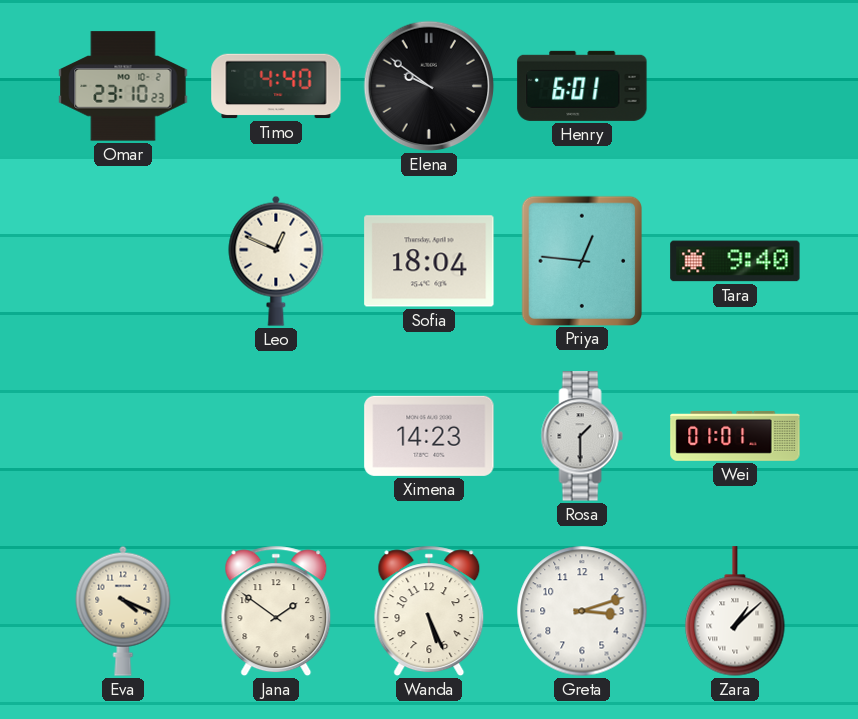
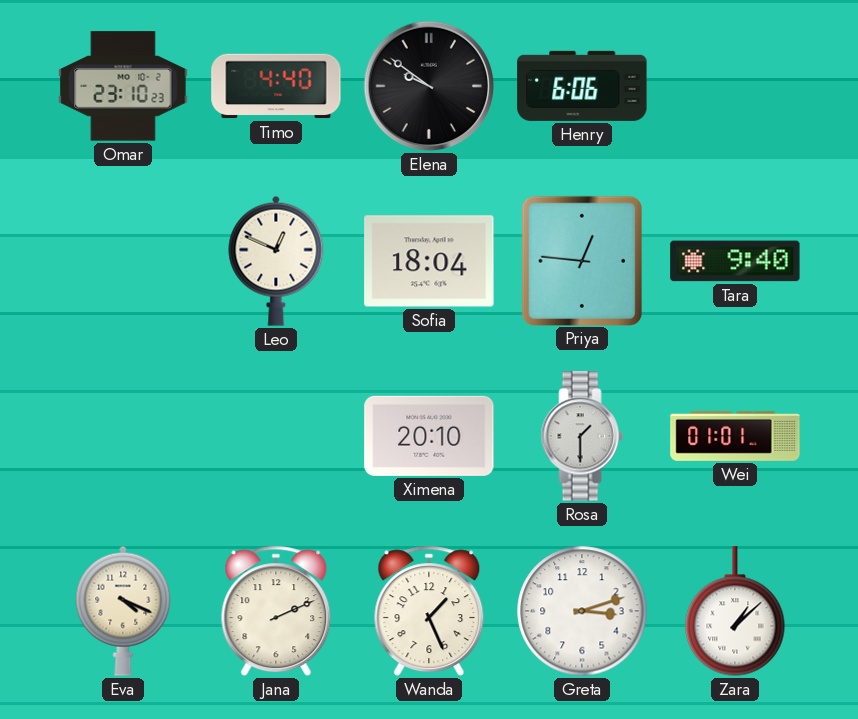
Henry: 6:01 -> 6:06
Ximena: 14:23 -> 20:10
Jana: 1:51 -> 2:11
Wanda: 5:26 -> 1:26
